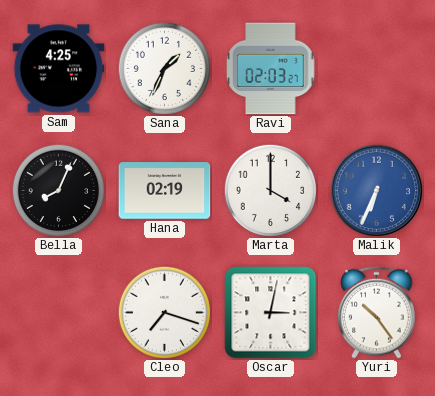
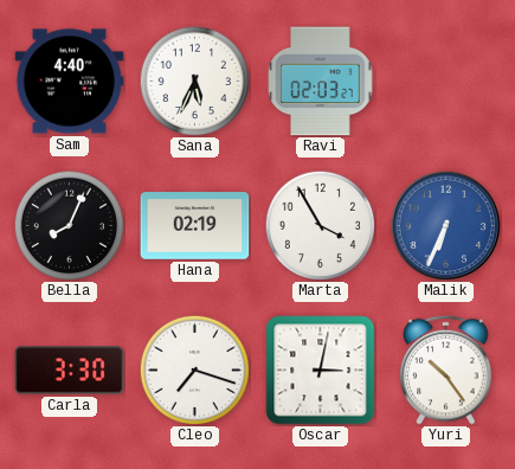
Sam: 4:25 -> 4:40
Sana: 1:34 -> 5:34
Marta: 4:00 -> 3:55
Carla: none -> 3:30
